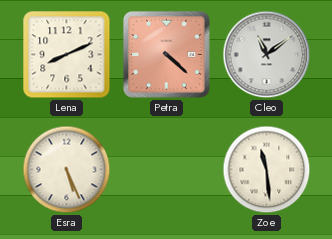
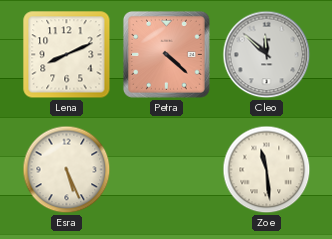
Cleo: 11:09 -> 11:52
